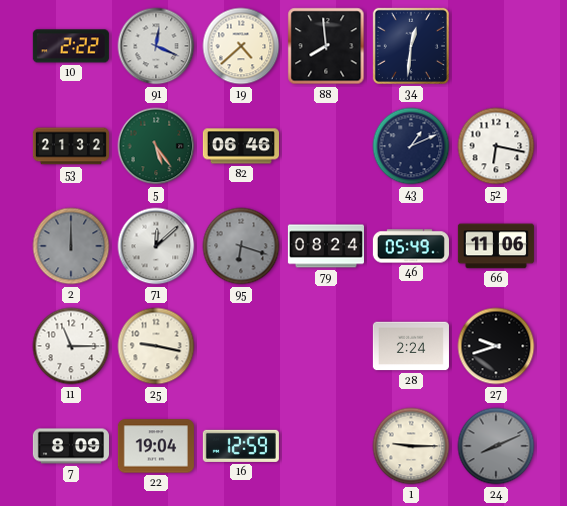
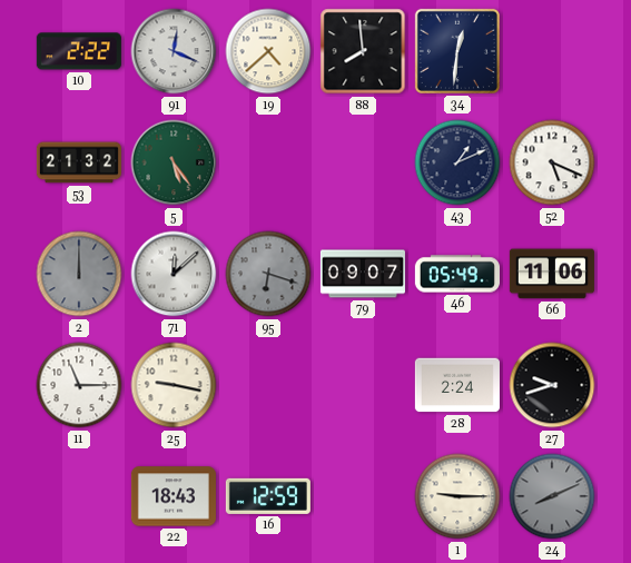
82: 06:46 -> none
52: 6:17 -> 5:19
79: 08:24 -> 09:07
7: 8:09 -> none
22: 19:04 -> 18:43
